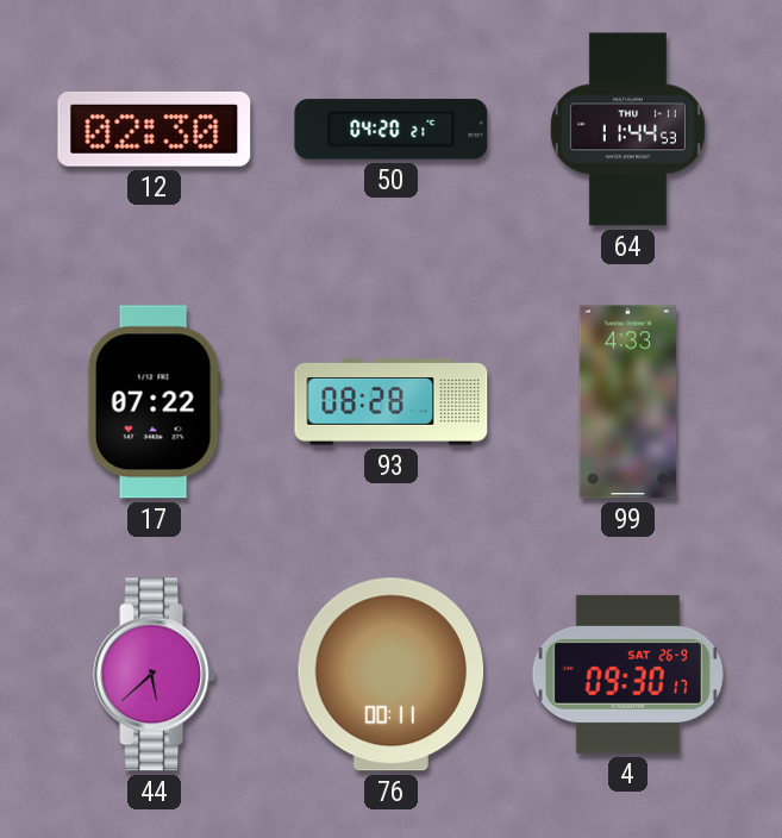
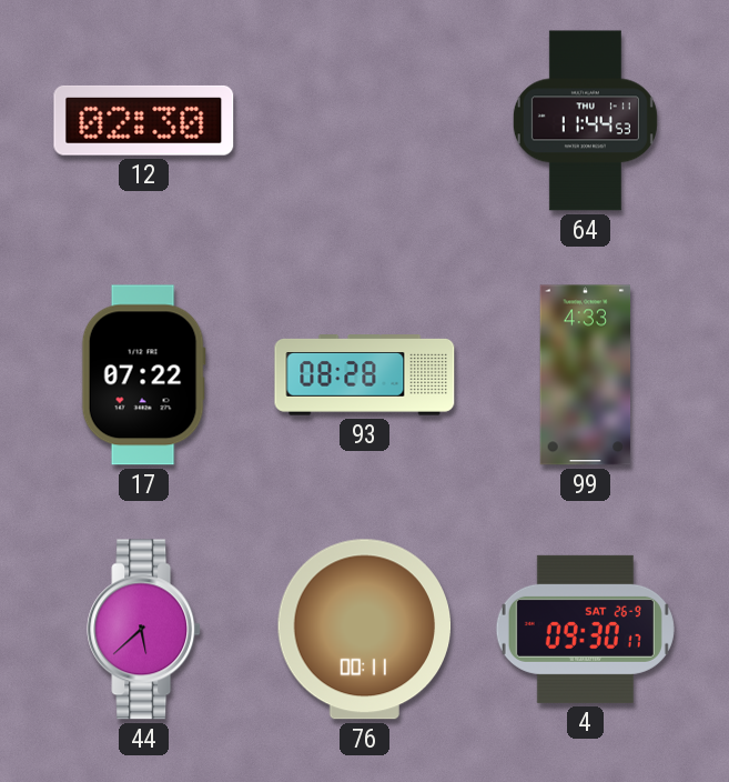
50: 04:20 -> none
